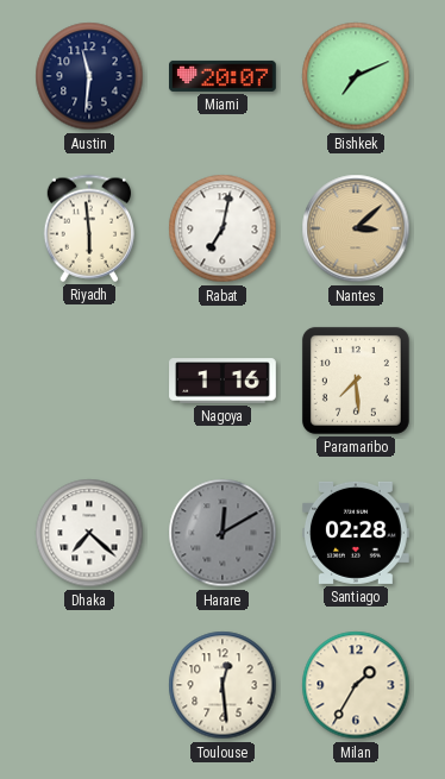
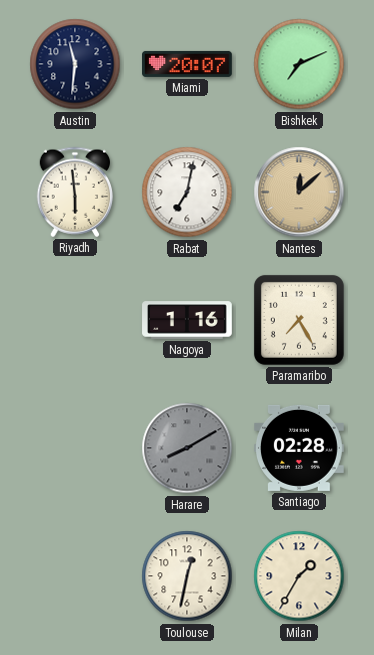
Nantes: 3:08 -> 12:08
Paramaribo: 7:29 -> 7:25
Dhaka: 7:22 -> none
Harare: 12:10 -> 8:10
Toulouse: 12:29 -> 12:32
